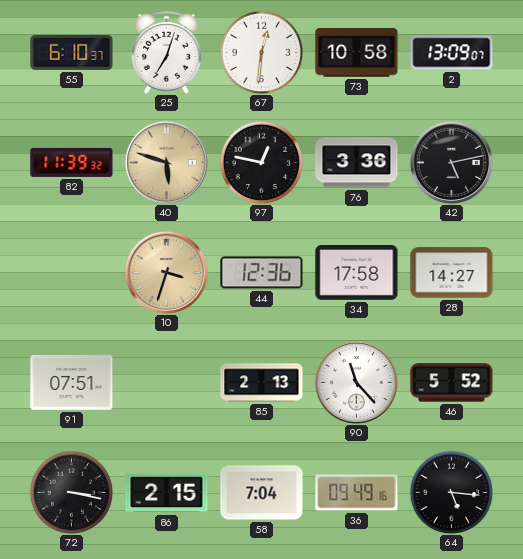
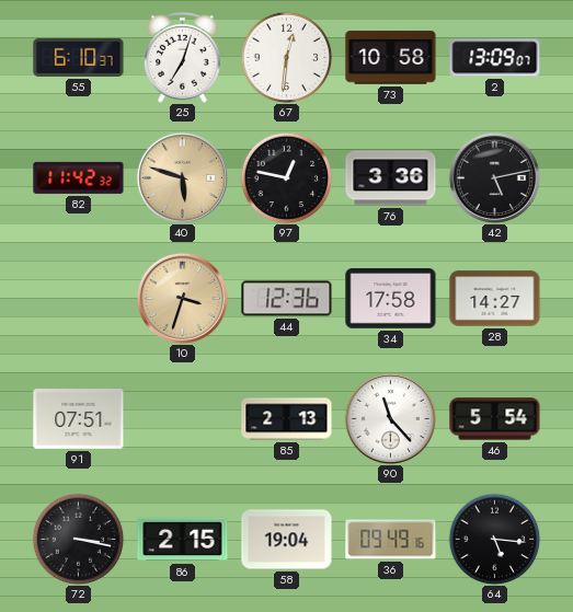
82: 11:39 -> 11:42
46: 5:52 -> 5:54
58: 7:04 -> 19:04
